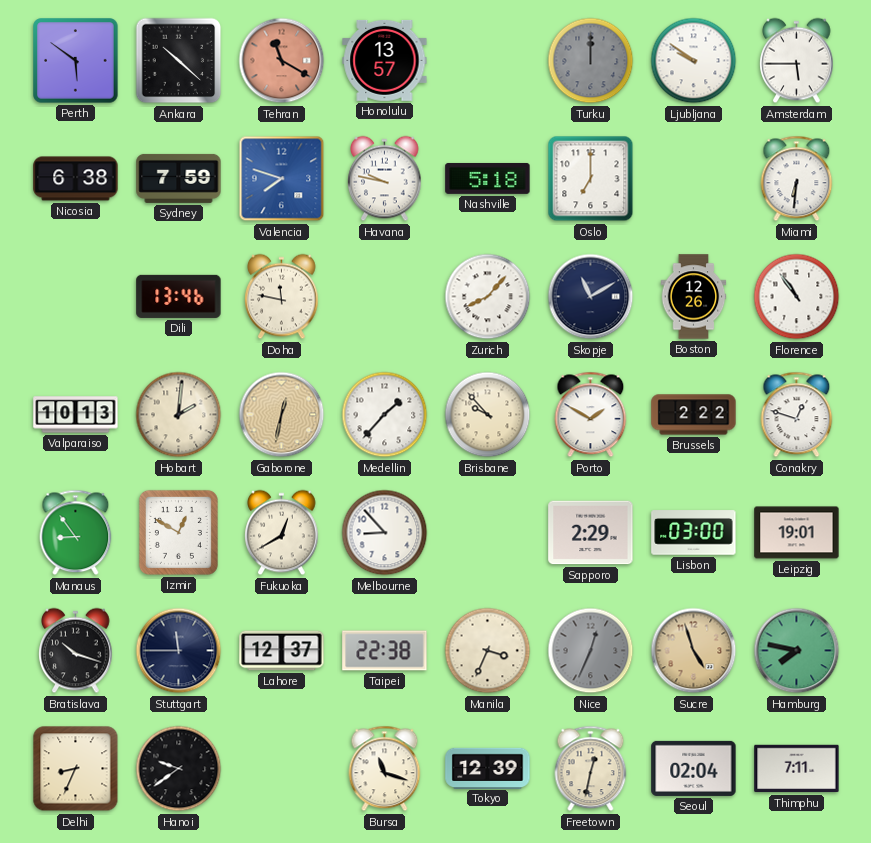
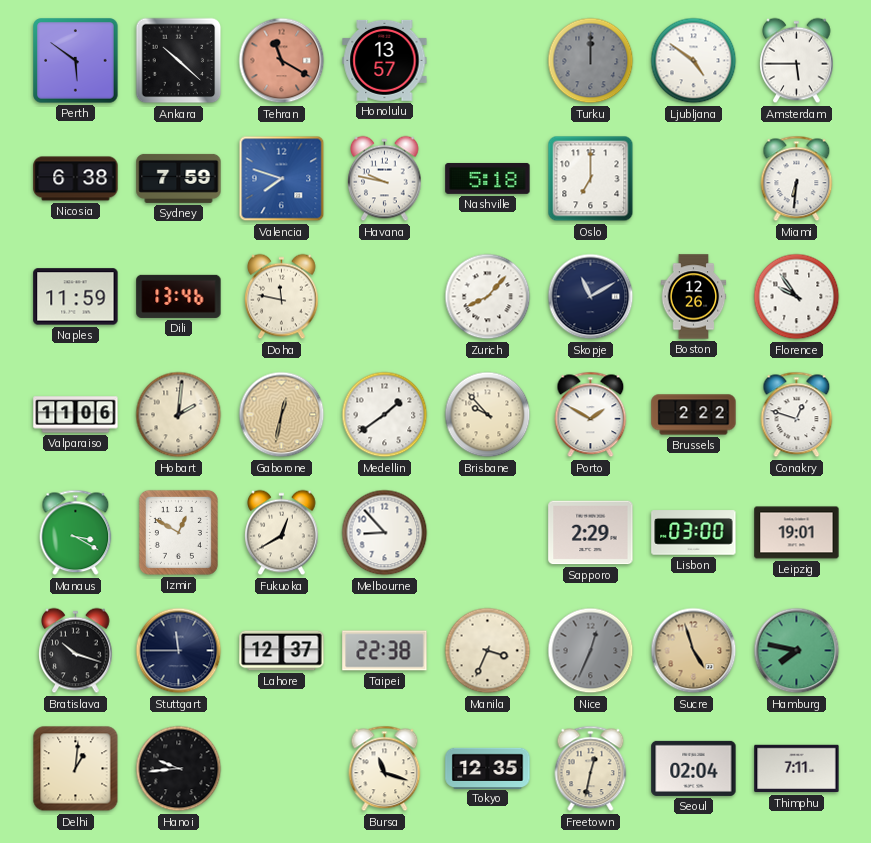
Ljubljana: 9:51 -> 4:51
Naples: none -> 11:59
Florence: 10:54 -> 9:54
Valparaiso: 10:13 -> 11:06
Medellin: 1:37 -> 1:39
Manaus: 8:54 -> 3:20
Delhi: 8:34 -> 1:01
Hanoi: 9:39 -> 9:44
Tokyo: 12:39 -> 12:35
